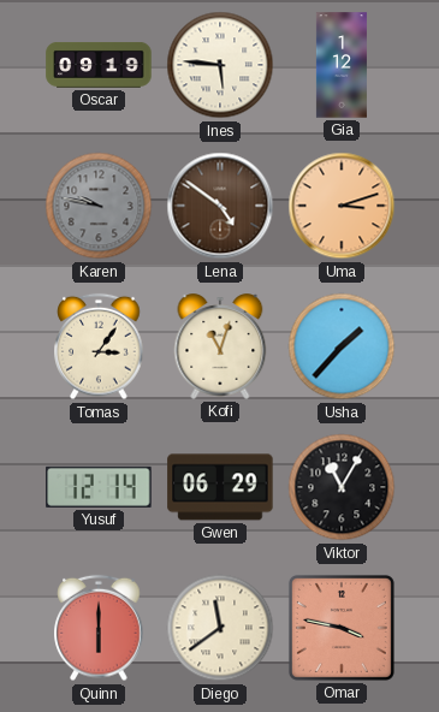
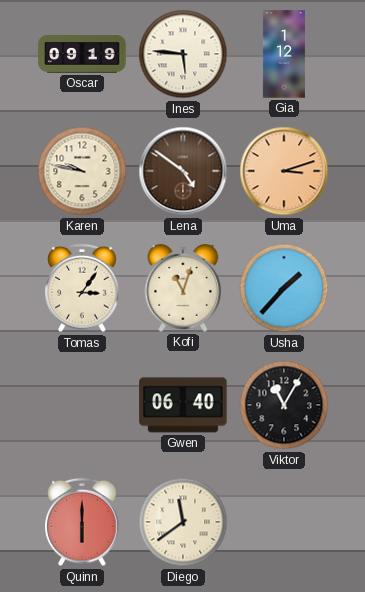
Karen dial: grey -> cream
Yusuf: 12:14 -> none
Gwen: 06:29 -> 06:40
Omar: 3:47 -> none
